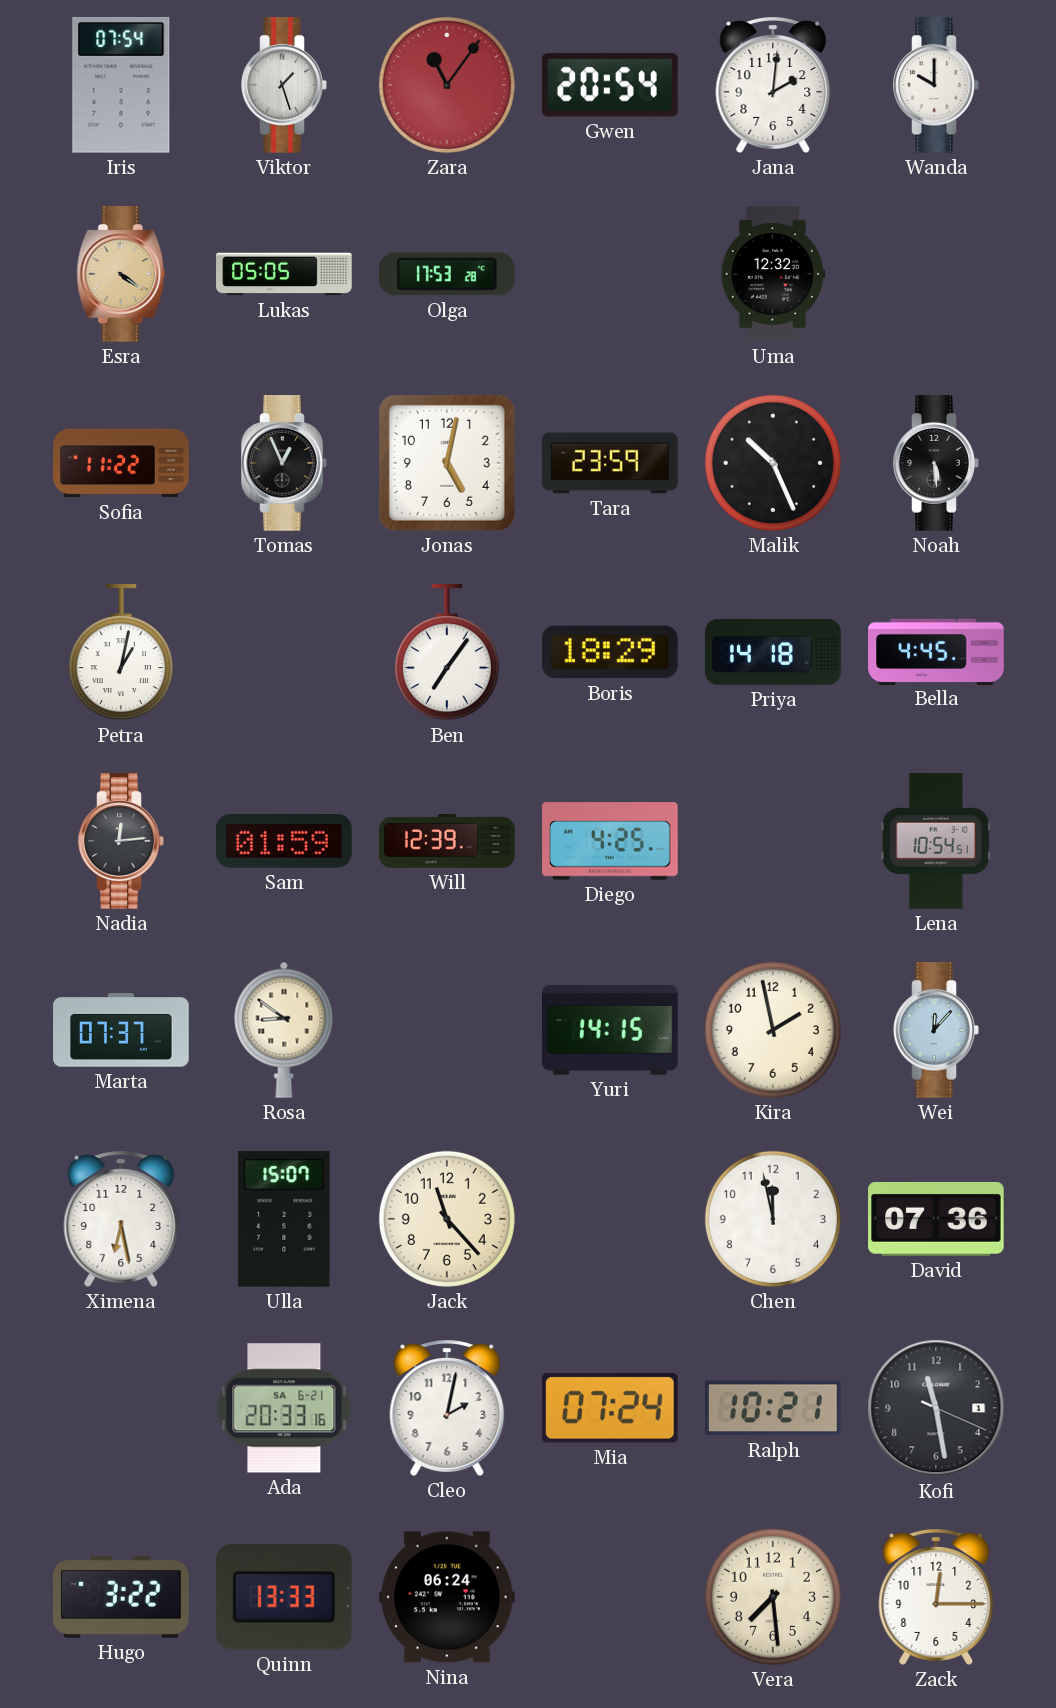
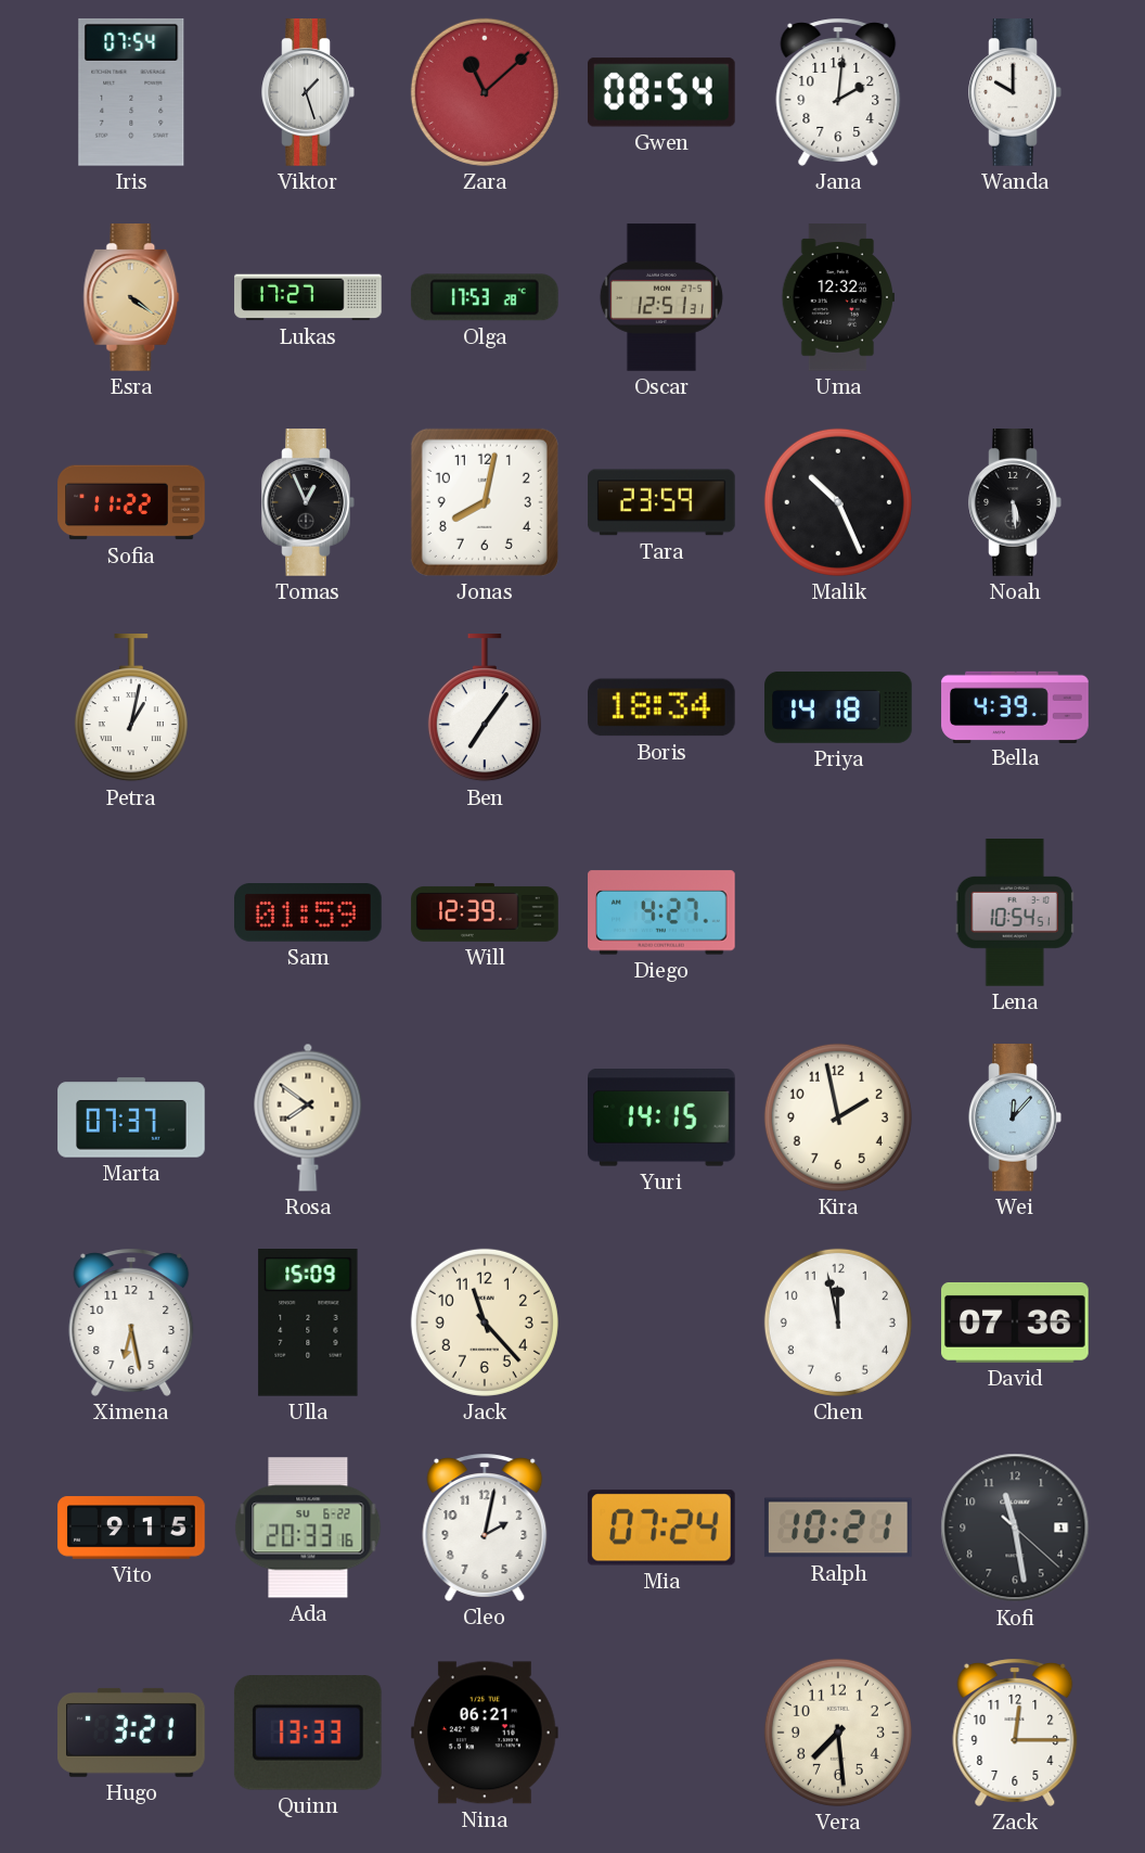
Zara: 11:06 -> 11:08
Gwen: 20:54 -> 08:54
Lukas: 05:05 -> 17:27
Oscar: none -> 12:51
Jonas: 5:02 -> 8:02
Boris: 18:29 -> 18:34
Bella: 4:45 -> 4:39
Nadia: 12:14 -> none
Diego: 4:25 -> 4:27
Rosa: 8:51 -> 7:51
Ulla: 15:07 -> 15:09
Vito: none -> 9:15
Ada date: SA 6-21 -> SU 6-22
Kofi: 11:28:19 -> 11:28:22
Hugo: 3:22 -> 3:21
Nina: 06:24 -> 06:21
